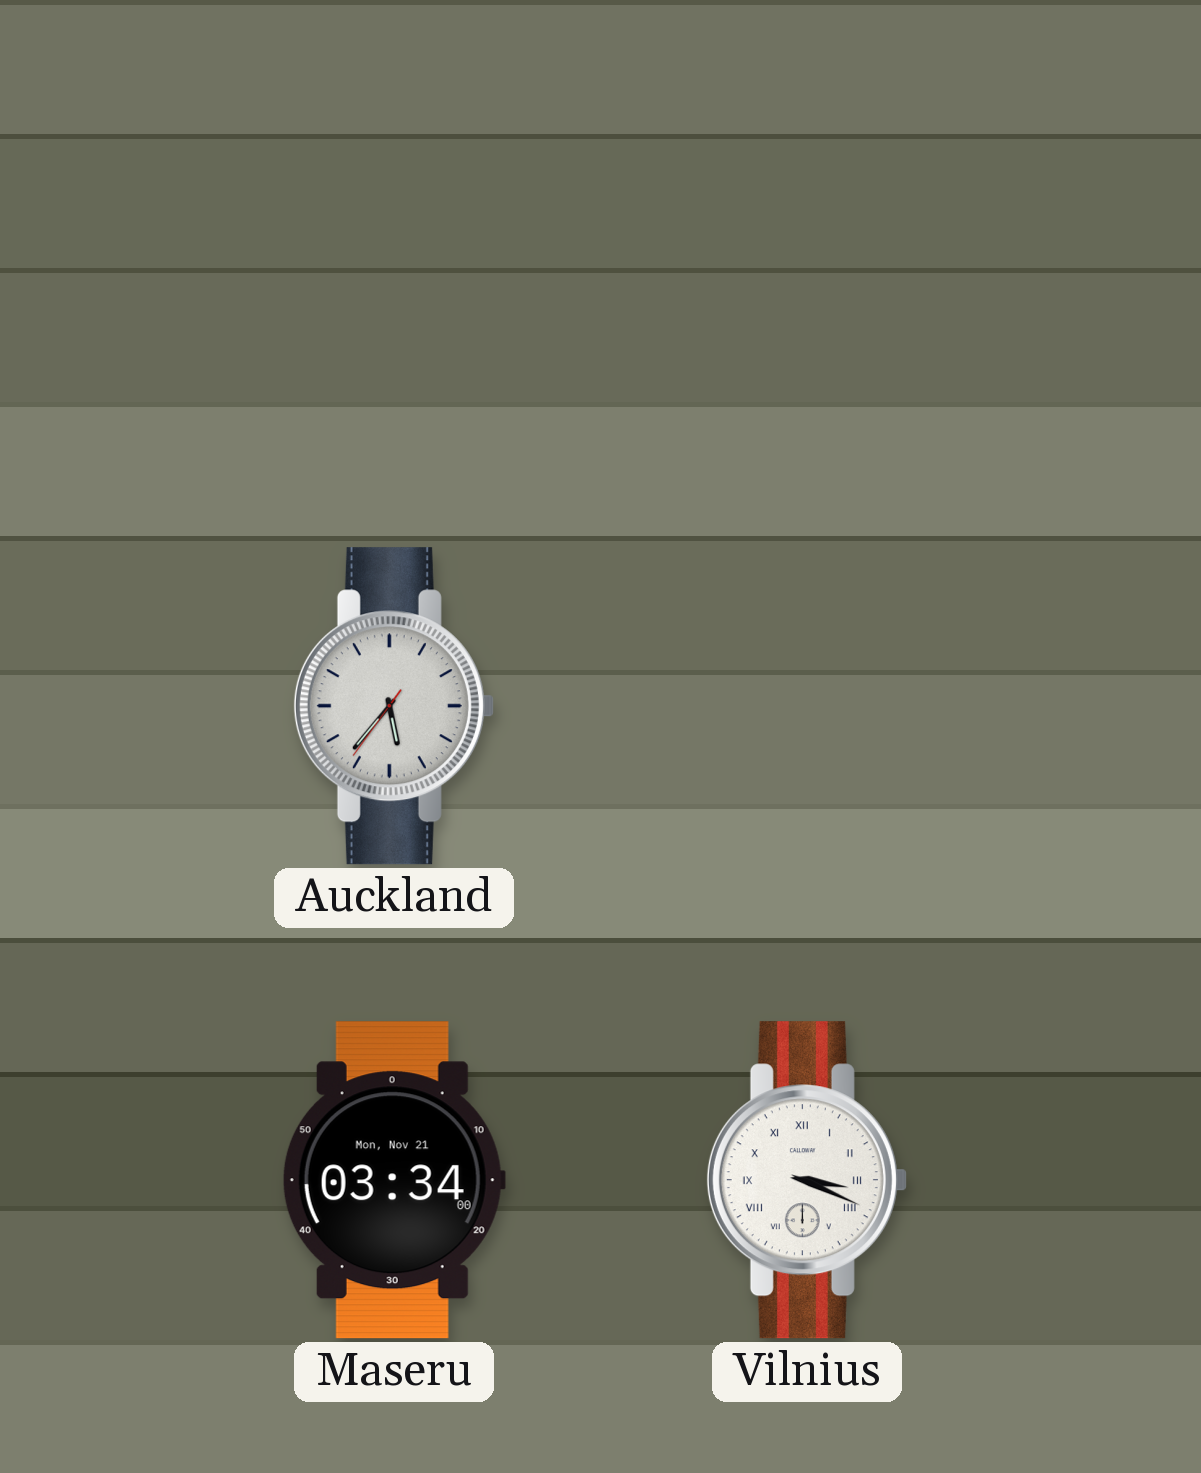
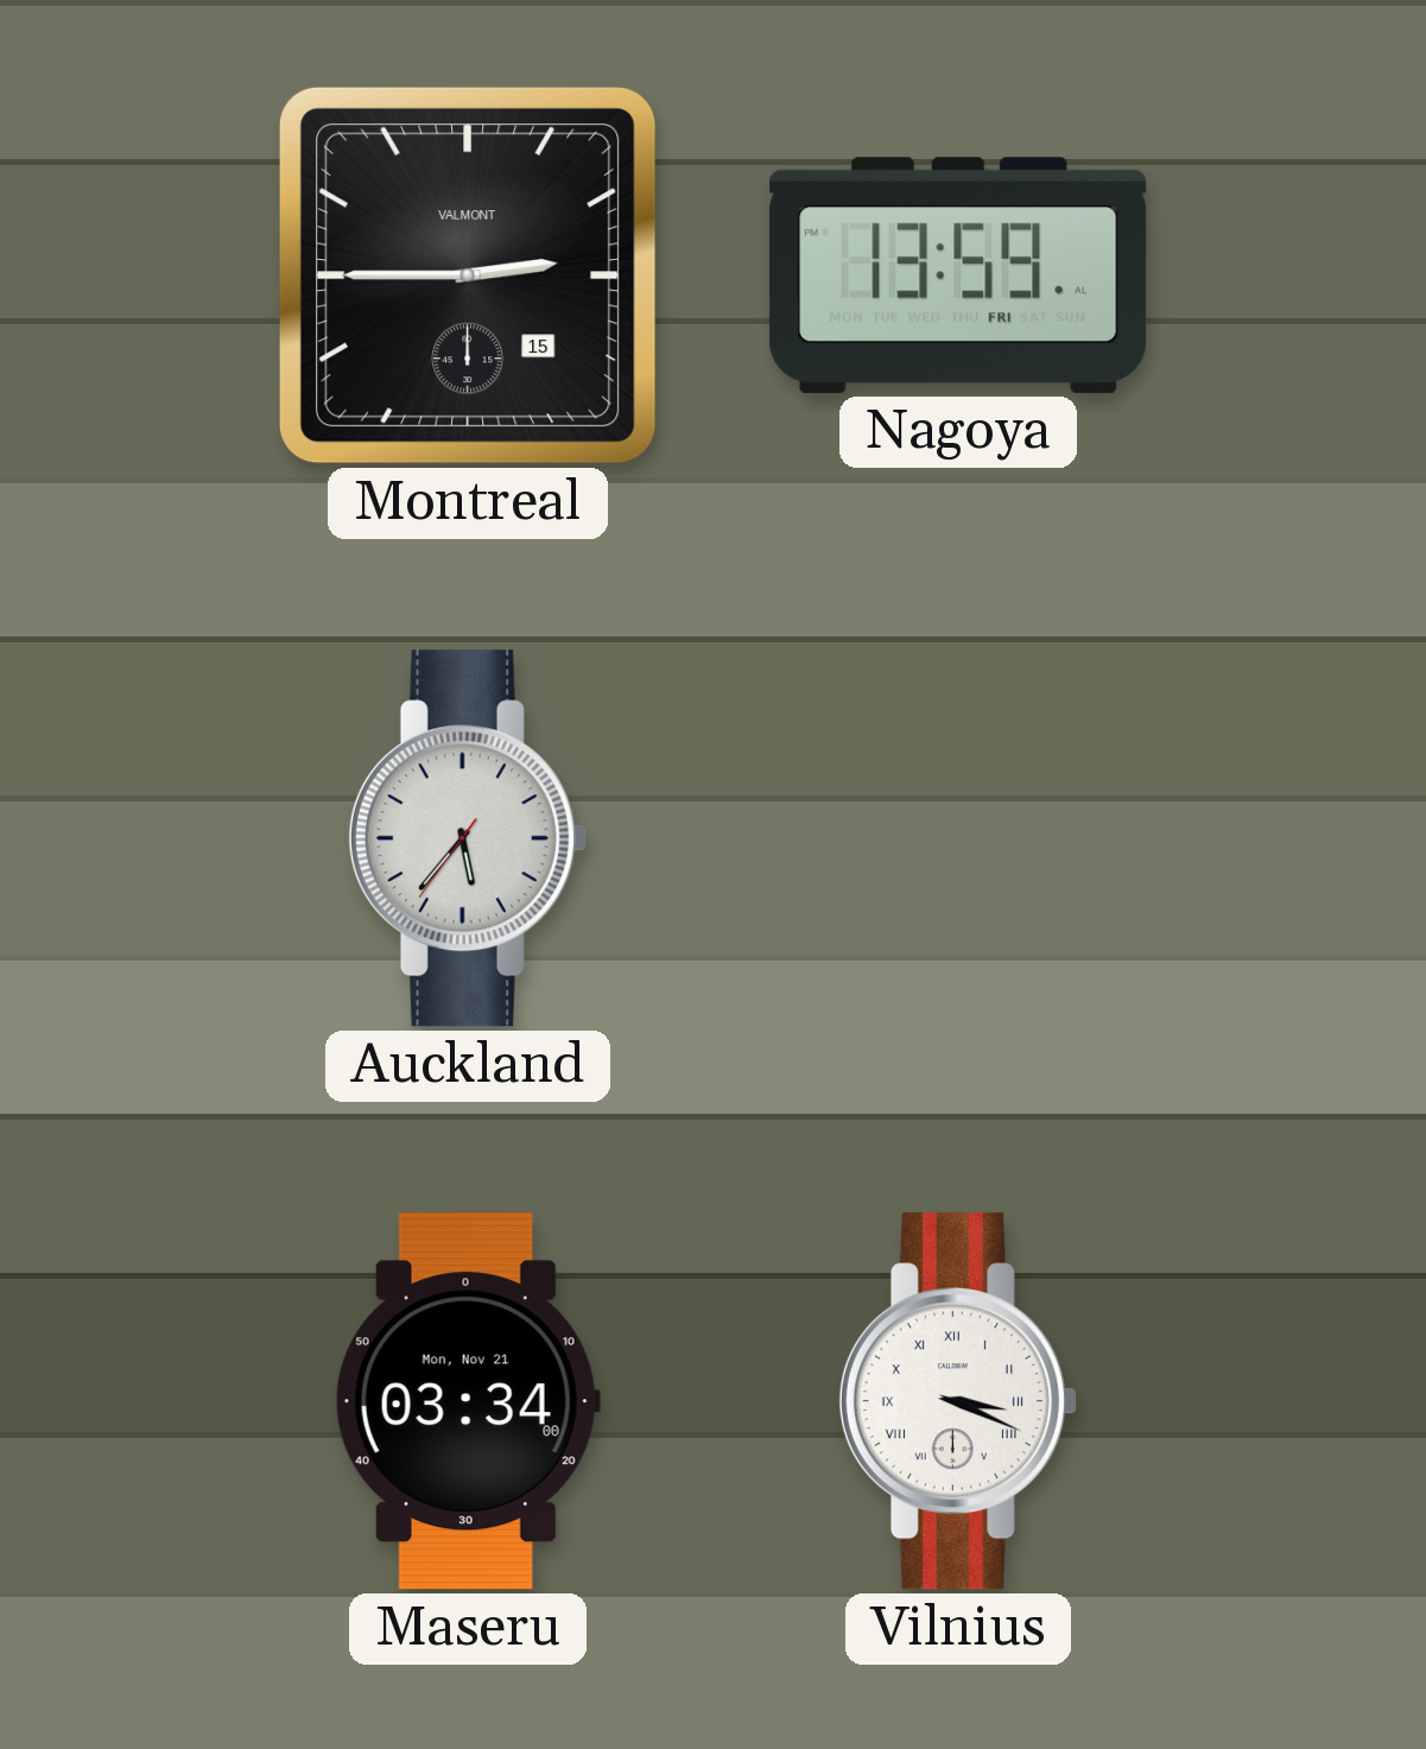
Montreal: none -> 2:45
Nagoya: none -> 13:59
